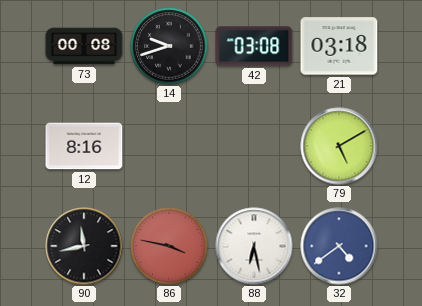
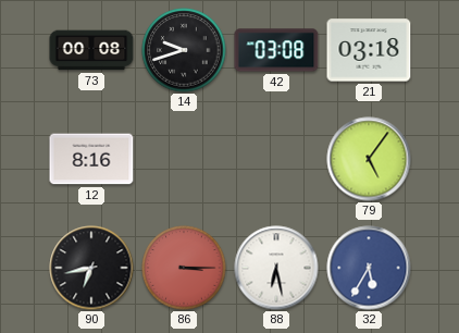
79: 5:10 -> 5:06
90: 11:43 -> 6:43
86: 3:47 -> 3:15
32: 4:39 -> 5:35
